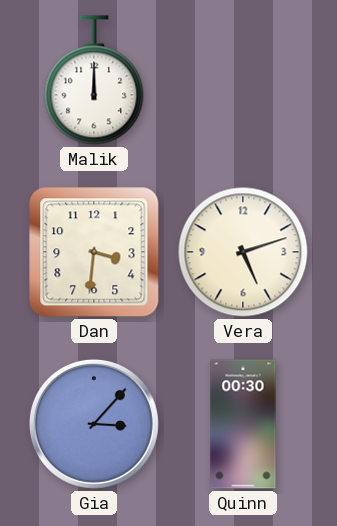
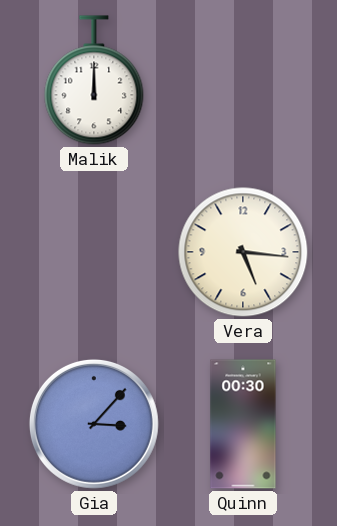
Dan: 3:31 -> none
Vera: 5:12 -> 5:16
